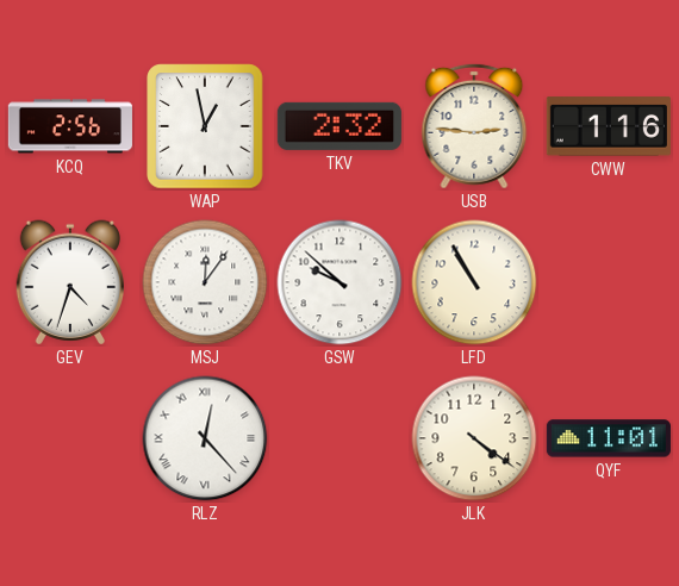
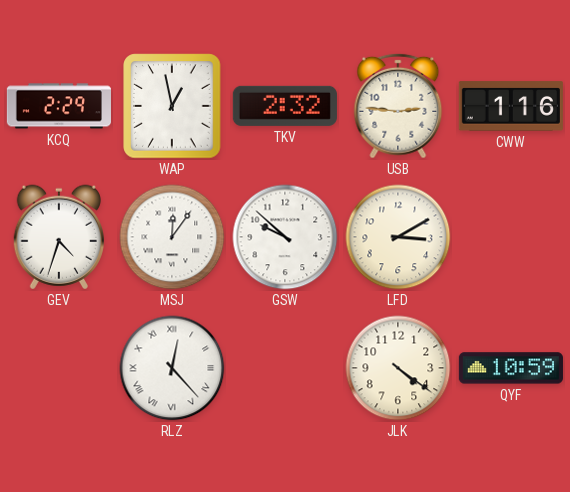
KCQ: 2:56 -> 2:29
LFD: 10:55 -> 3:10
QYF: 11:01 -> 10:59
